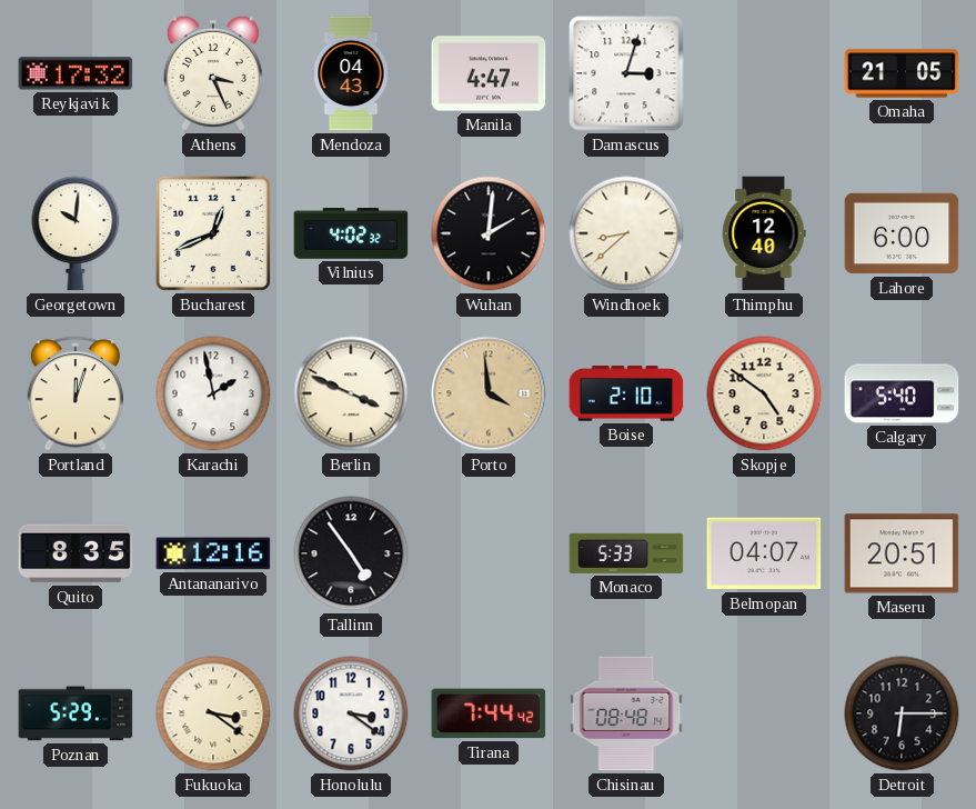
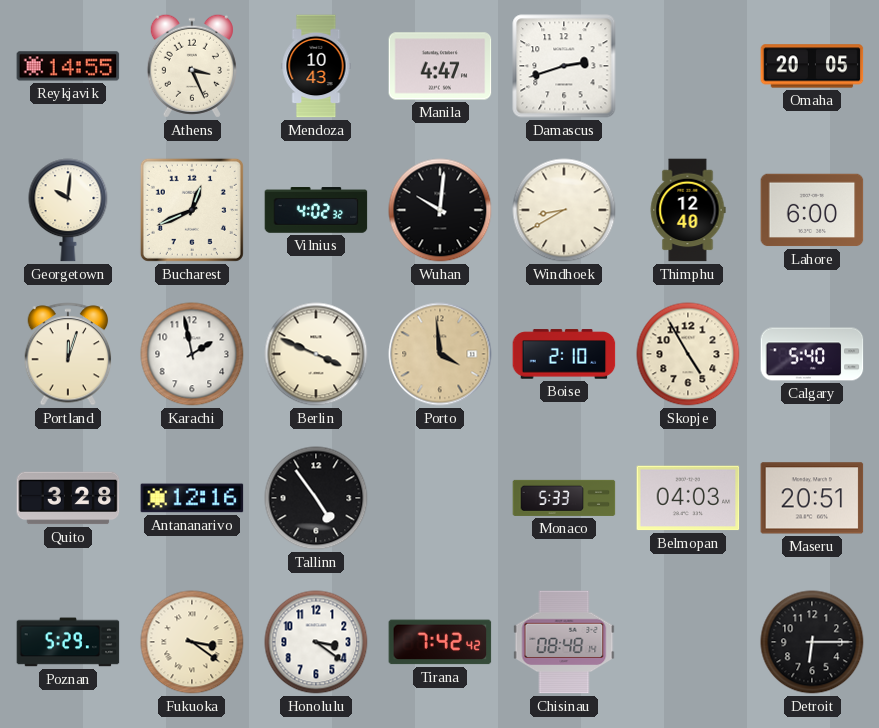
Reykjavik: 17:32 -> 14:55
Mendoza: 04:43 -> 10:43
Damascus: 3:03 -> 2:42
Omaha: 21:05 -> 20:05
Wuhan: 2:01 -> 10:01
Windhoek: 8:38 -> 8:40
Skopje: 4:51 -> 4:55
Quito: 8:35 -> 3:28
Belmopan: 04:07 -> 04:03
Tirana: 7:44 -> 7:42
